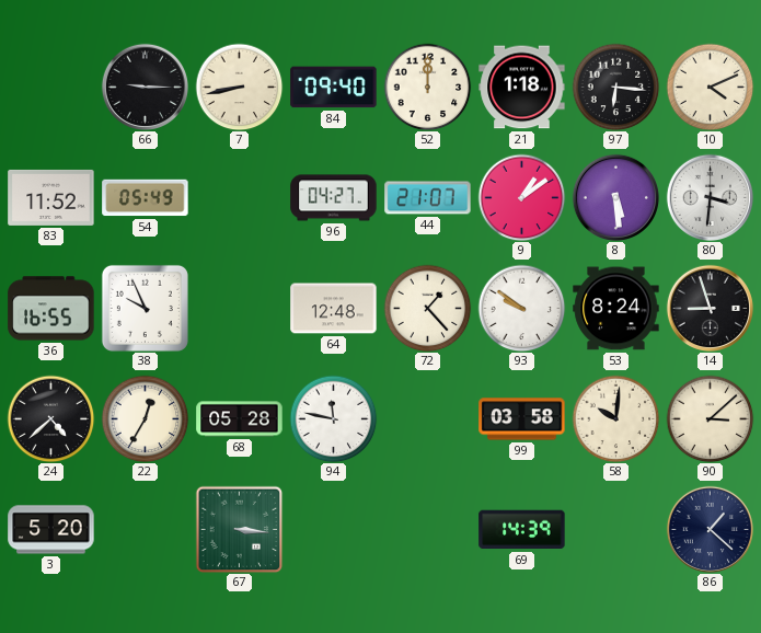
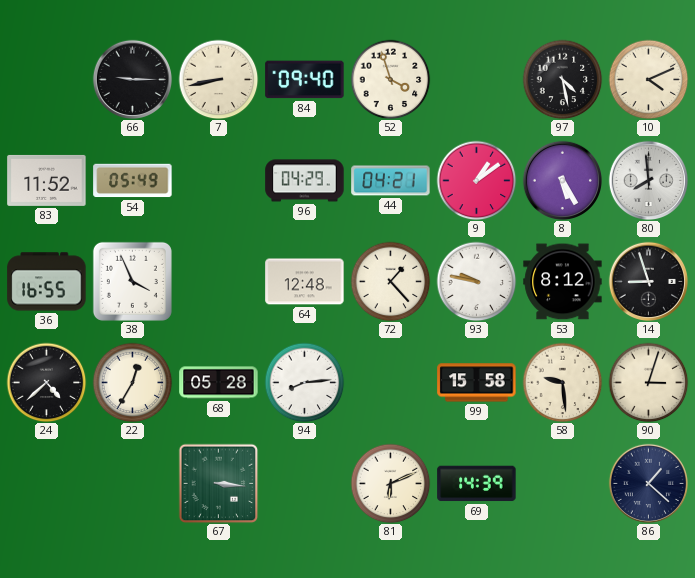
52: 12:00 -> 3:57
21: 1:18 -> none
97: 6:16 -> 4:28
96: 04:27 -> 04:29
44: 21:07 -> 04:21
8: 5:29 -> 5:25
80: 3:31 -> 7:59
38: 9:56 -> 3:56
93: 9:51 -> 9:47
53: 8:24 -> 8:12
94: 11:47 -> 8:14
99: 03:58 -> 15:58
58: 10:01 -> 9:29
90: 3:08 -> 3:03
3: 5:20 -> none
81: none -> 6:11
